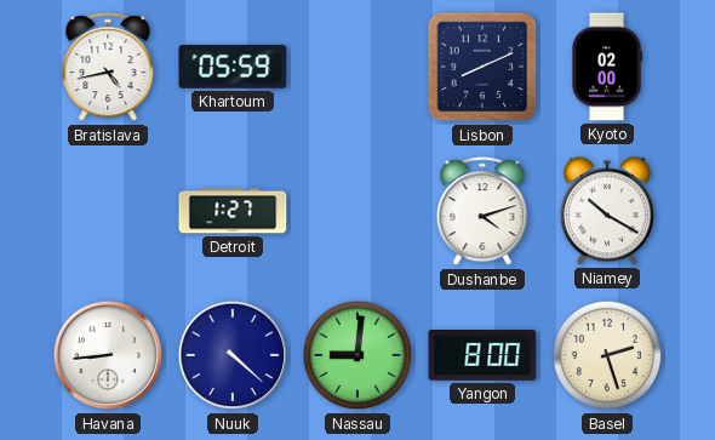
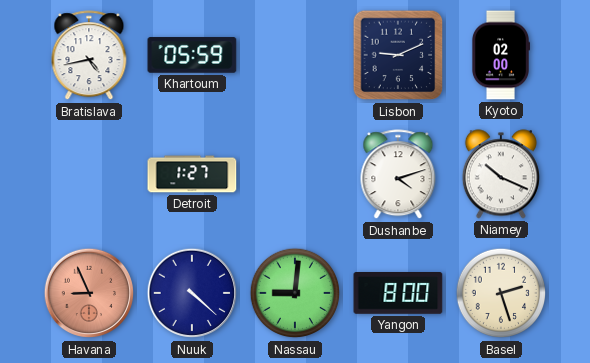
Lisbon: 8:11 -> 9:11
Niamey: 10:20 -> 10:19
Havana: 8:44 -> 8:56
Havana dial: white -> salmon
